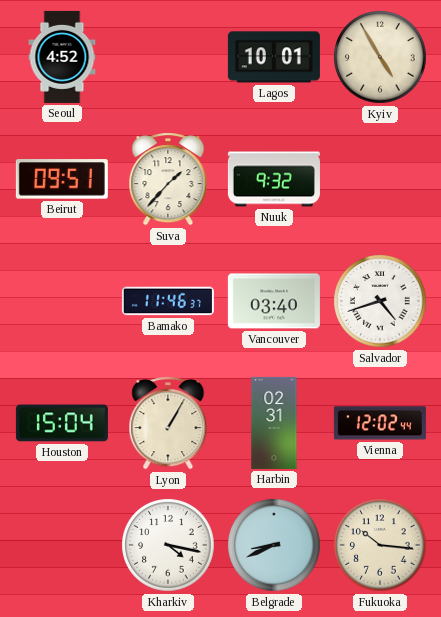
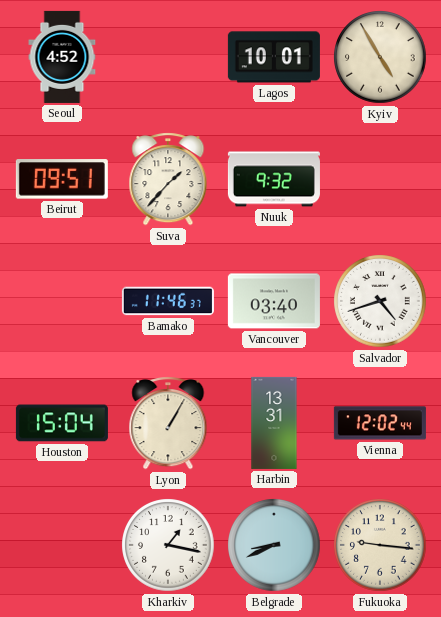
Harbin: 02:31 -> 13:31
Kharkiv: 4:17 -> 1:17
Fukuoka: 10:16 -> 9:16
